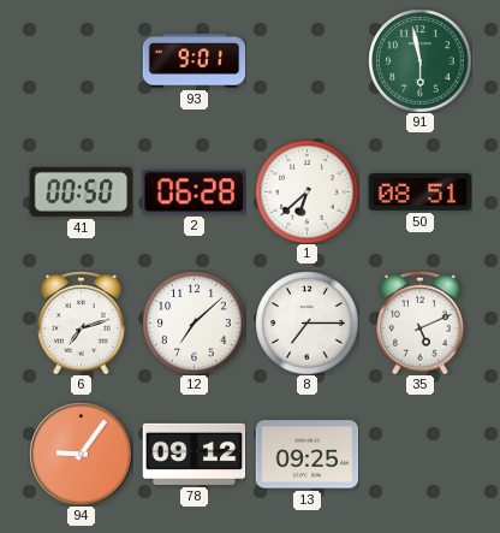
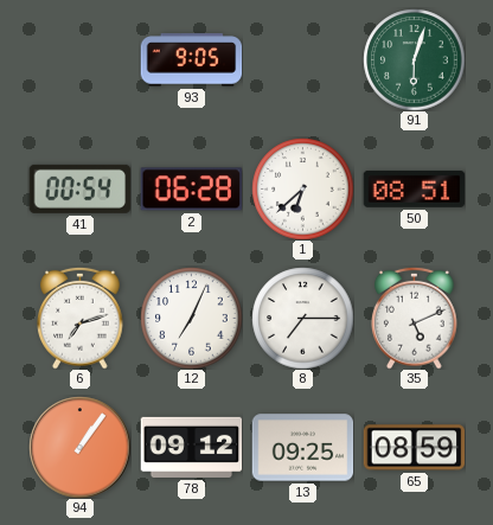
93: 9:01 -> 9:05
91: 5:58 -> 6:03
41: 00:50 -> 00:54
12: 7:08 -> 7:04
94: 9:06 -> 1:06
65: none -> 08:59
